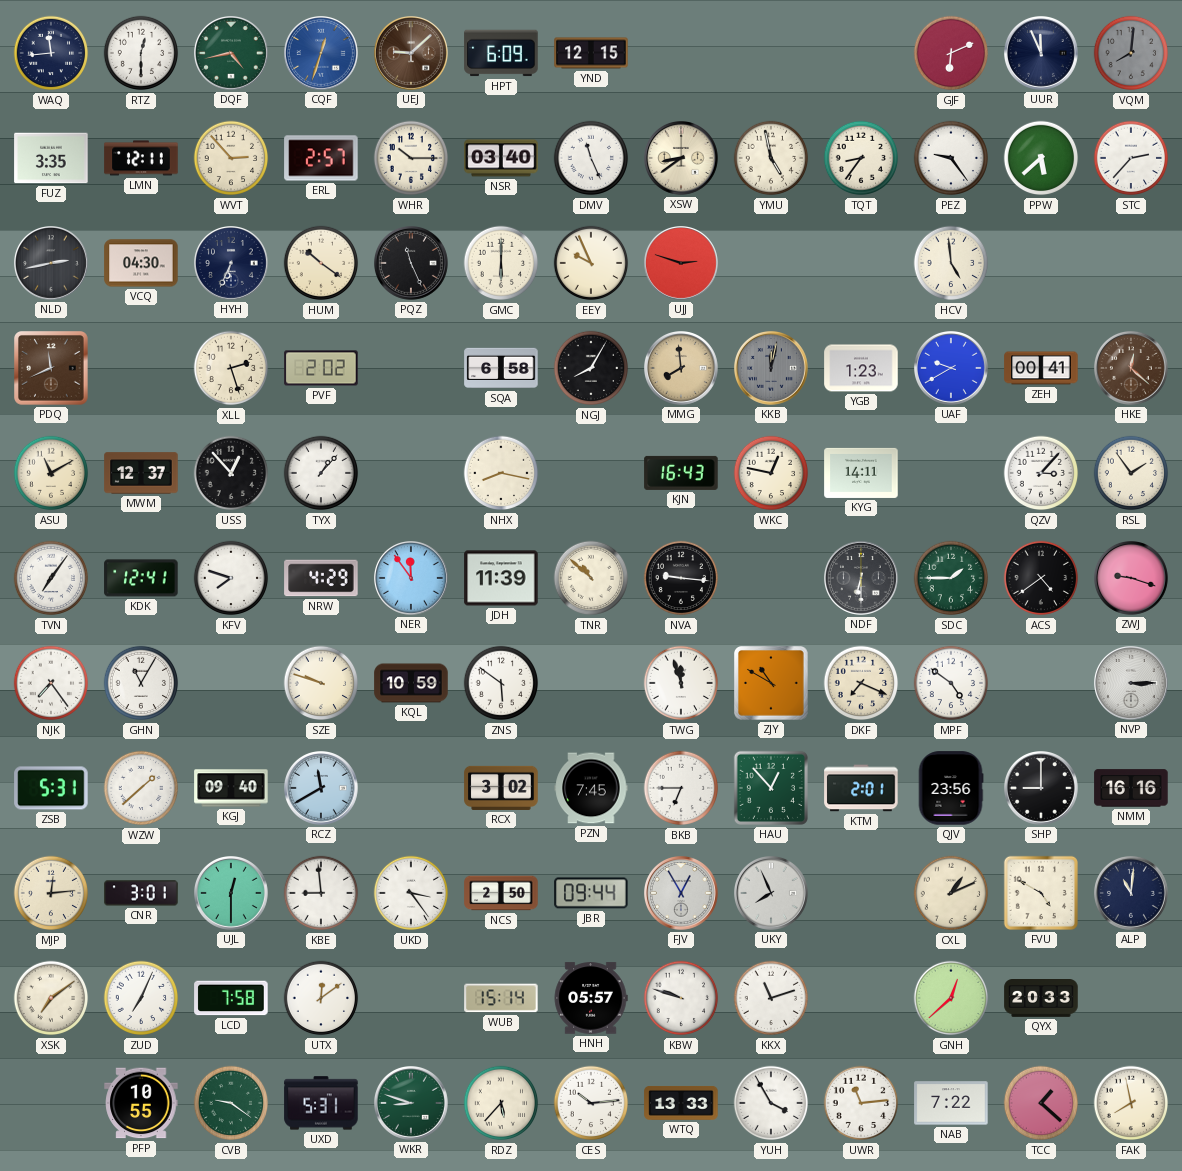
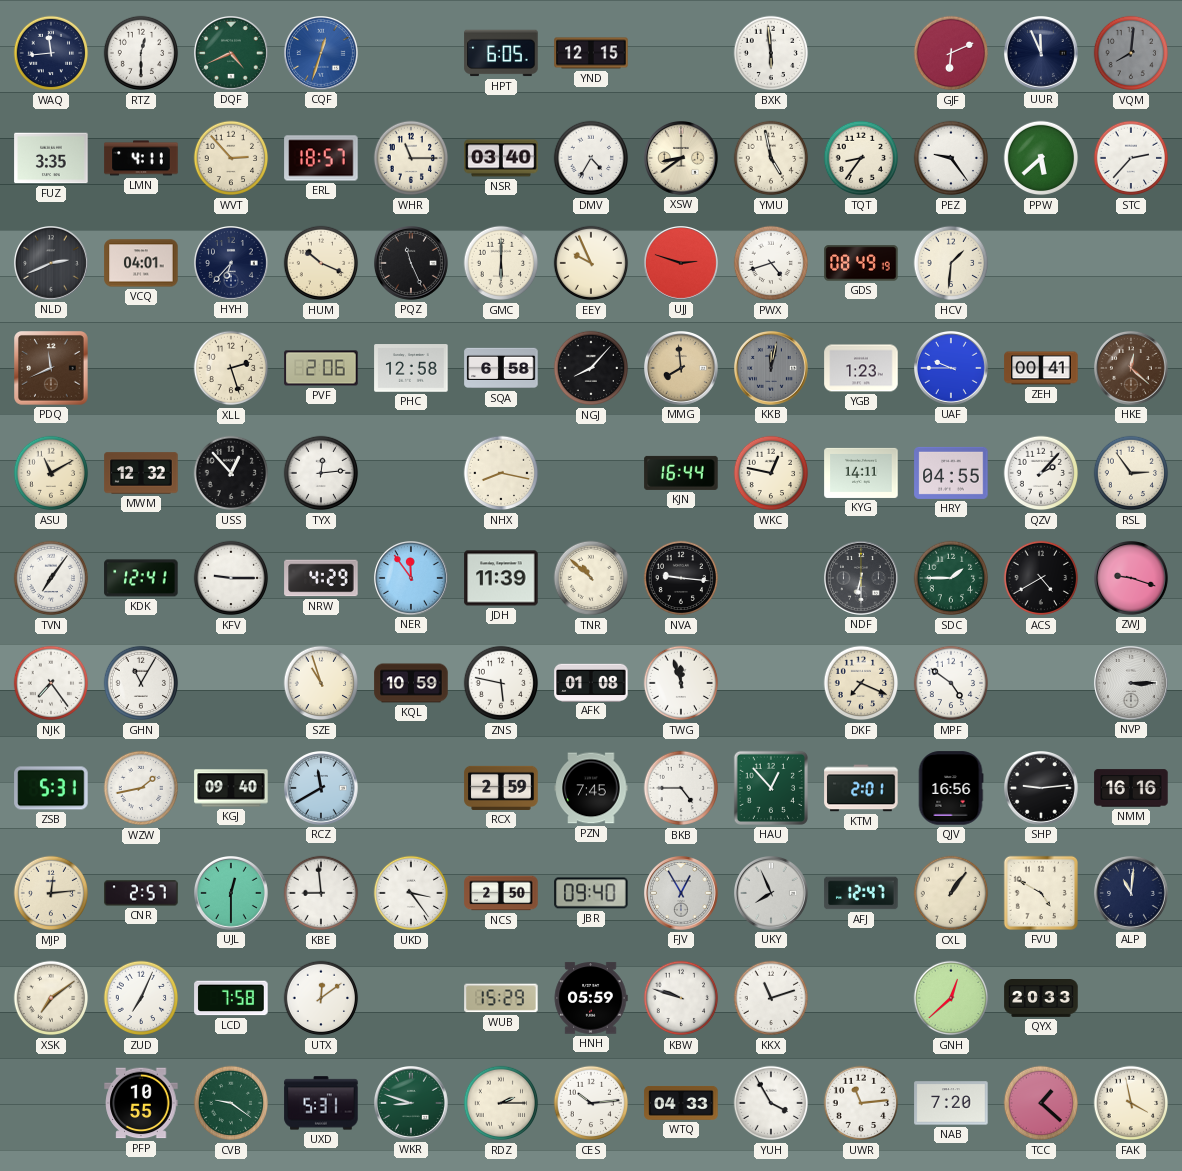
DQF: 4:43 -> 4:41
UEJ: 9:08 -> none
HPT: 6:09 -> 6:05
BXK: none -> 5:59
LMN: 12:11 -> 4:11
ERL: 2:57 -> 18:57
WHR: 10:15 -> 11:15
DMV: 11:26 -> 4:35
NLD: 2:43 -> 2:41
VCQ: 04:30 -> 04:01
HYH: 6:34 -> 6:37
HUM: 10:21 -> 10:19
PWX: none -> 4:42
GDS: none -> 08:49
HCV: 4:59 -> 1:31
PVF: 2:02 -> 2:06
PHC: none -> 12:58
NGJ: 8:05 -> 8:07
UAF: 9:40 -> 9:45
MWM: 12:37 -> 12:32
TYX: 1:07 -> 12:14
KJN: 16:43 -> 16:44
HRY: none -> 04:55
QZV: 3:07 -> 2:07
RSL: 1:54 -> 2:54
KFV: 7:48 -> 9:15
ACS: 4:39 -> 4:40
SZE: 9:48 -> 10:57
ZNS: 5:51 -> 5:47
AFK: none -> 01:08
ZJY: 10:50 -> none
WZW: 1:38 -> 1:43
RCX: 3:02 -> 2:59
BKB: 6:45 -> 4:45
QJV: 23:56 -> 16:56
SHP: 9:00 -> 9:14
CNR: 3:01 -> 2:57
JBR: 09:44 -> 09:40
AFJ: none -> 12:47
CXL: 1:11 -> 1:06
WUB: 15:14 -> 15:29
HNH: 05:57 -> 05:59
RDZ: 5:37 -> 2:15
WTQ: 13:33 -> 04:33
NAB: 7:22 -> 7:20
FAK: 7:58 -> 3:58
